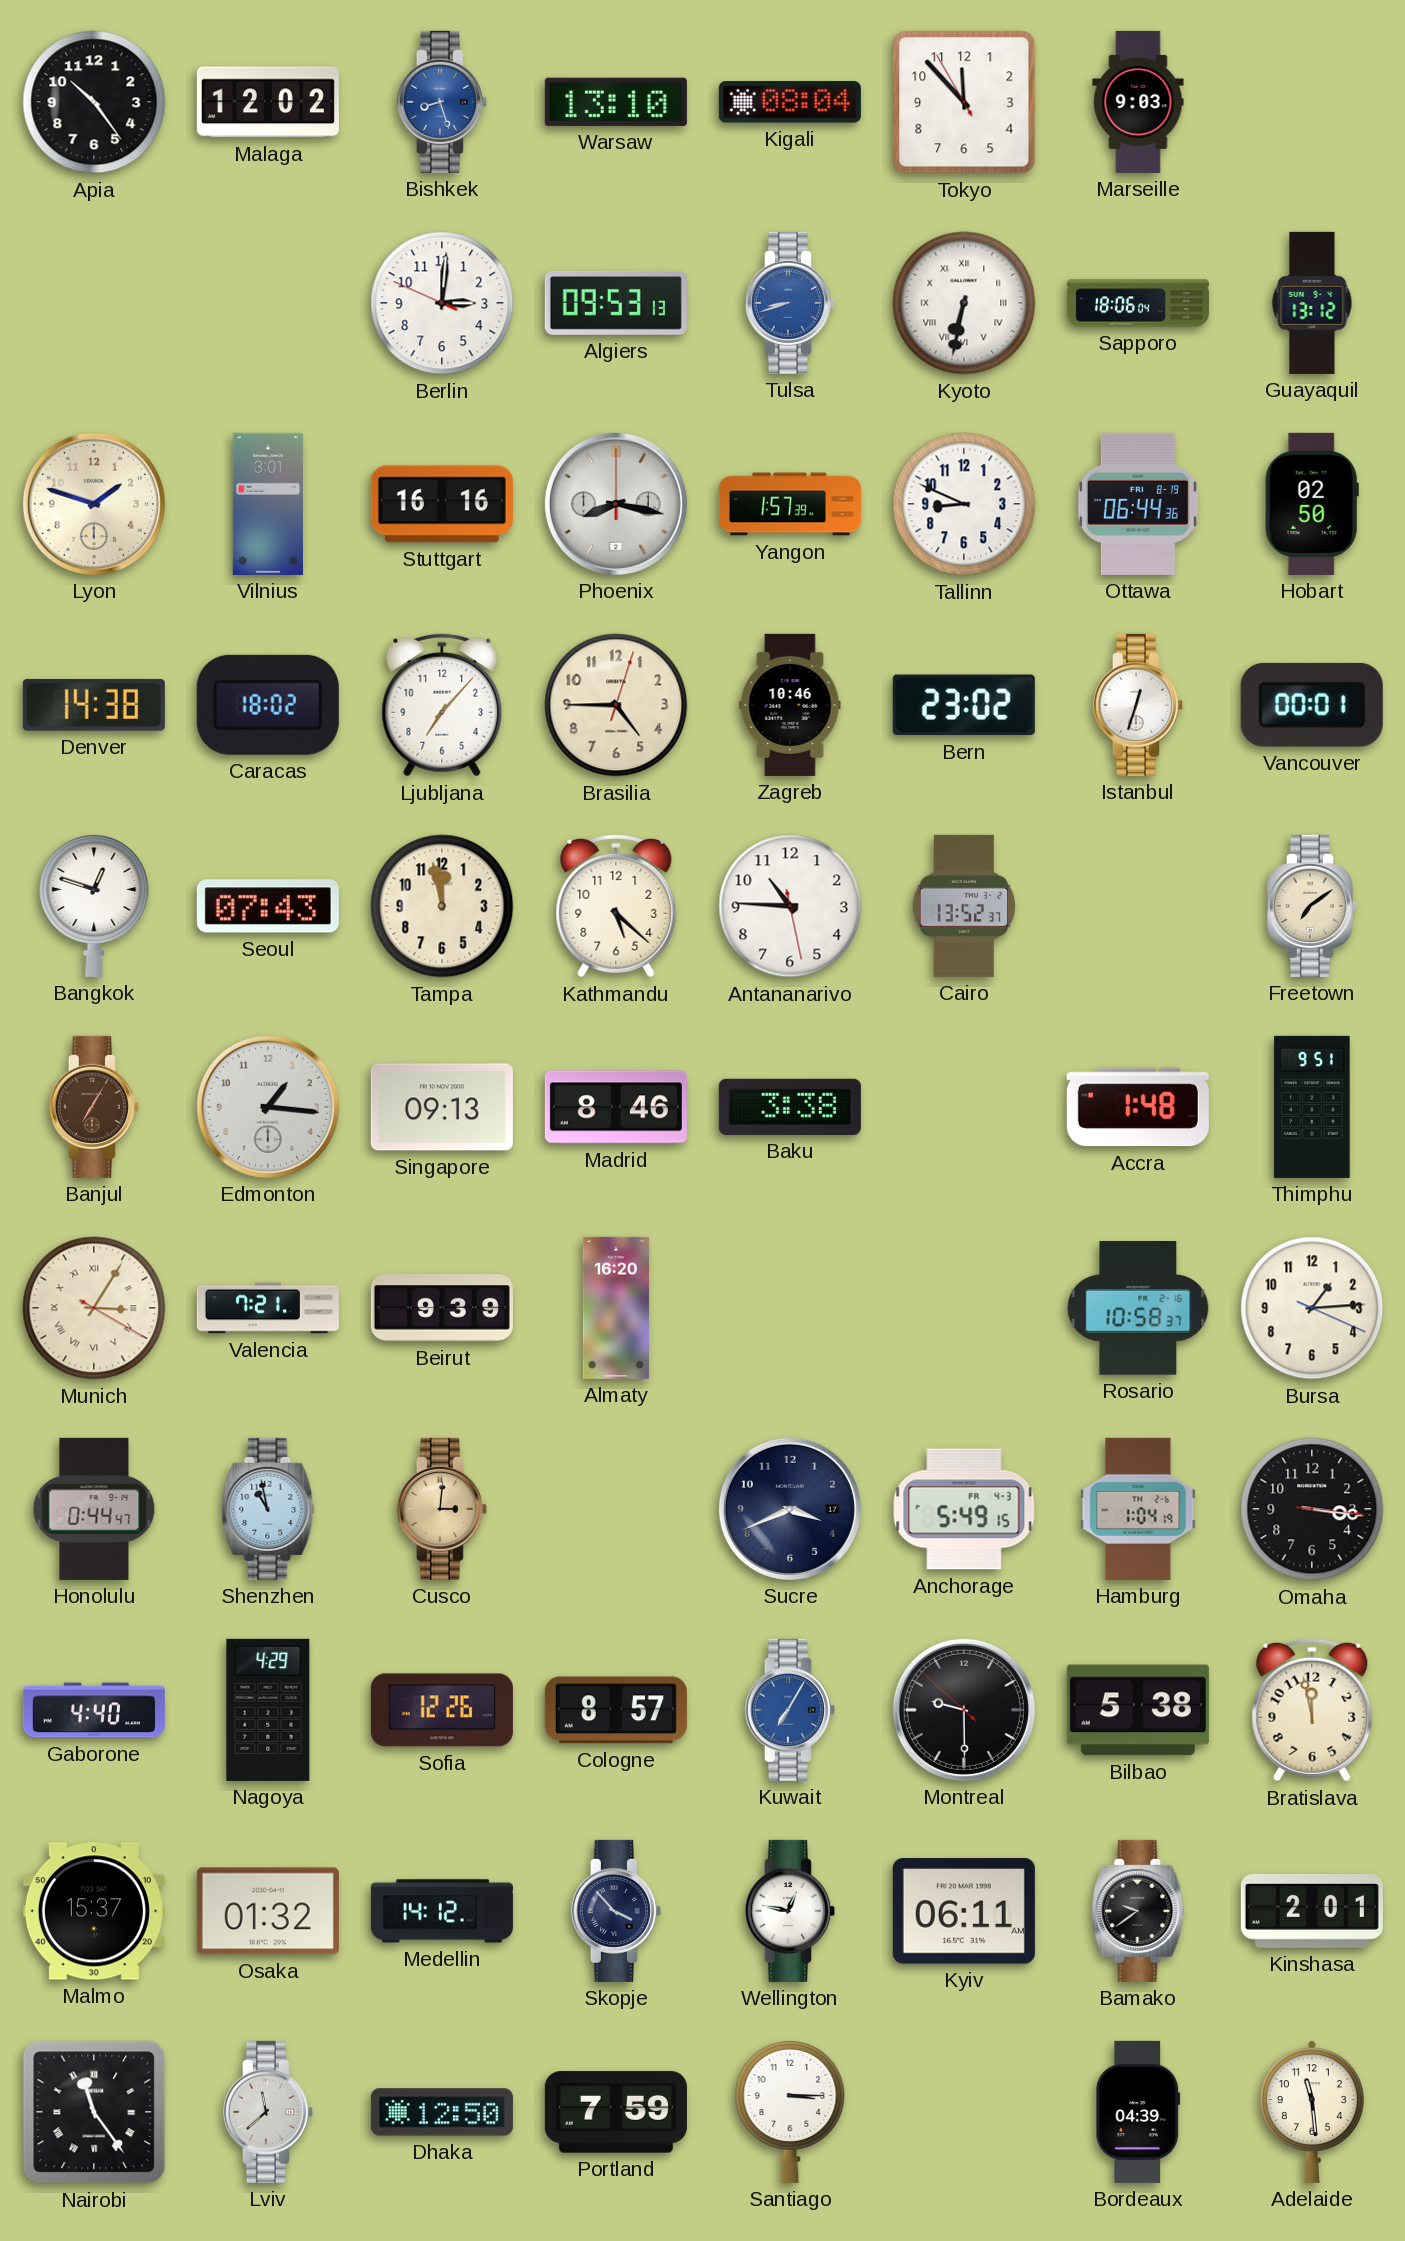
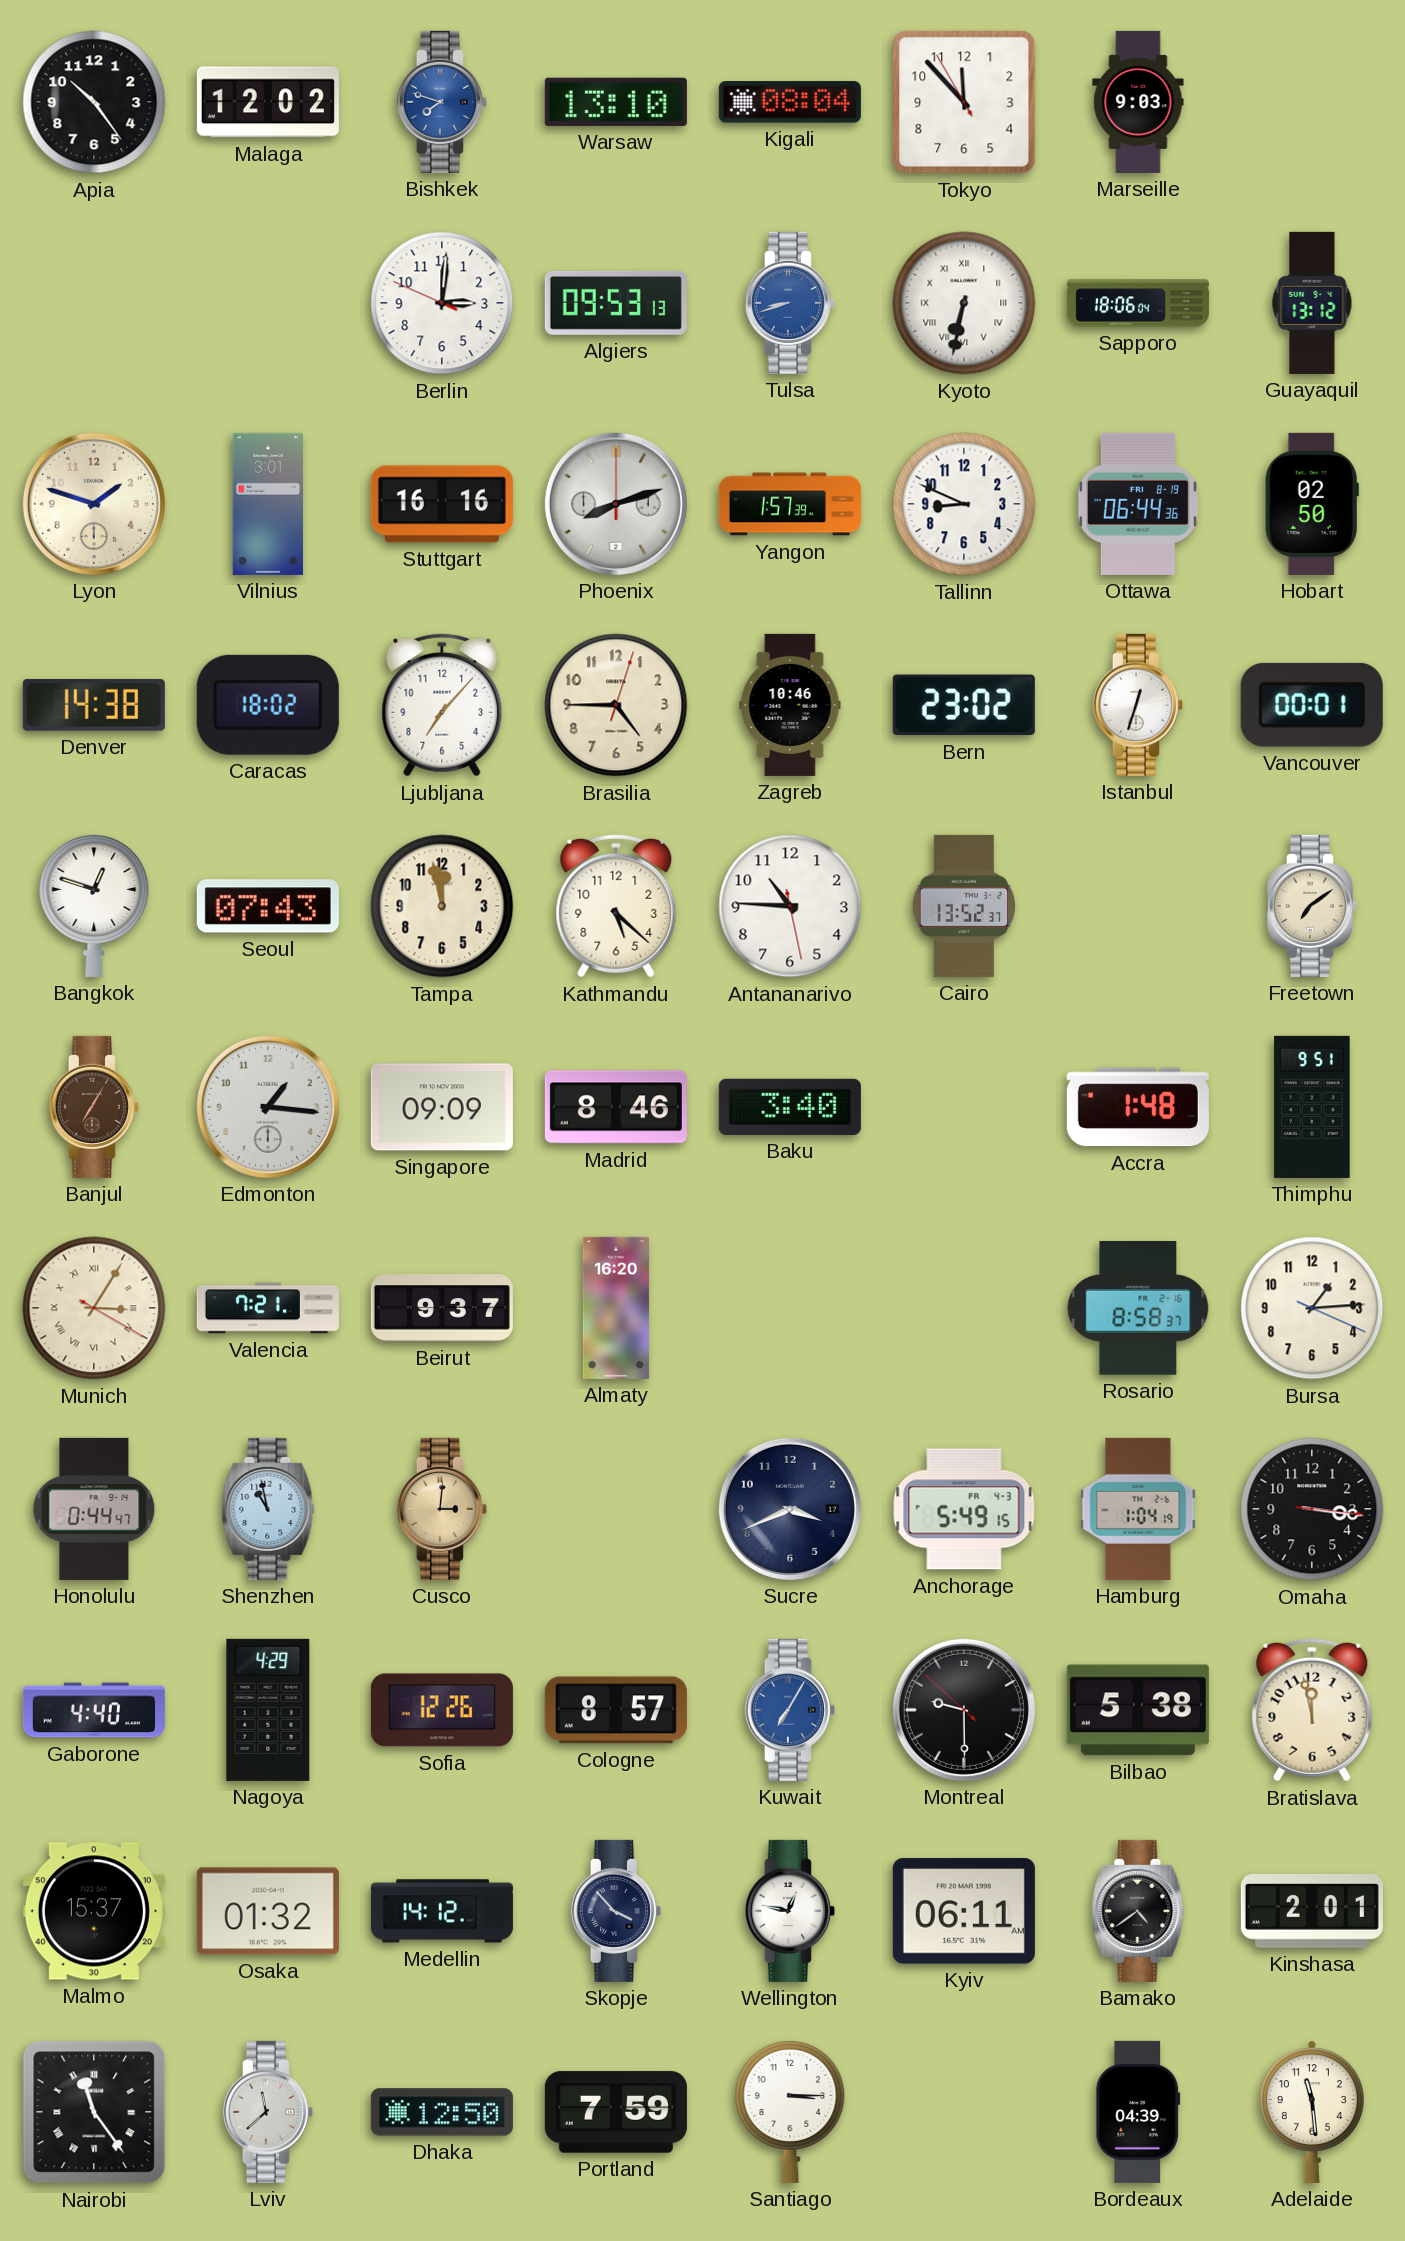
Bishkek: 8:27 -> 7:48
Phoenix: 8:17 -> 8:12
Singapore: 09:13 -> 09:09
Baku: 3:38 -> 3:40
Beirut: 9:39 -> 9:37
Rosario: 10:58 -> 8:58
Bamako: 9:39 -> 4:39
